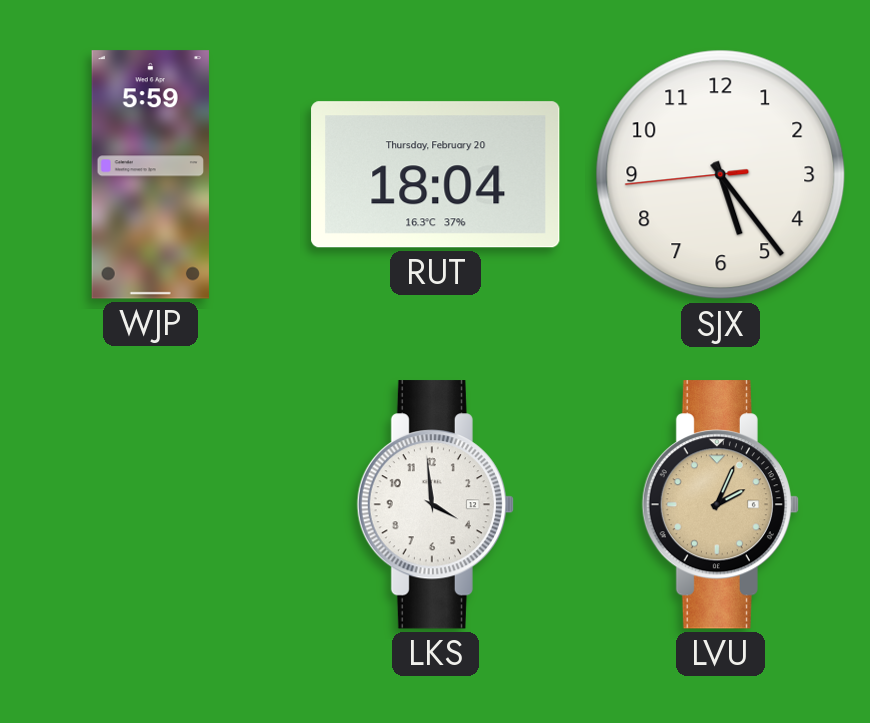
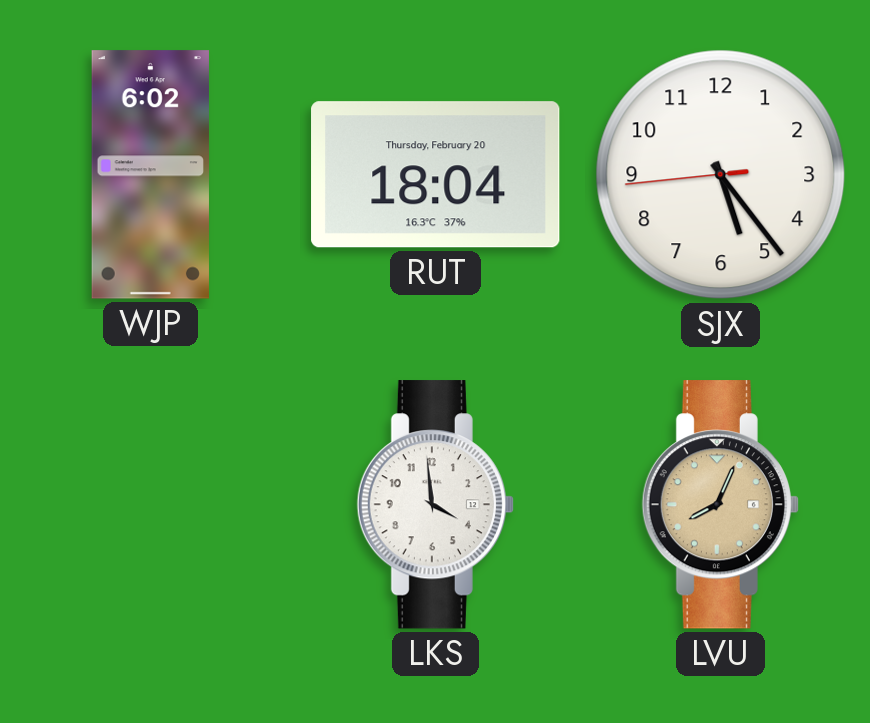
WJP: 5:59 -> 6:02
LVU: 2:04 -> 8:04
